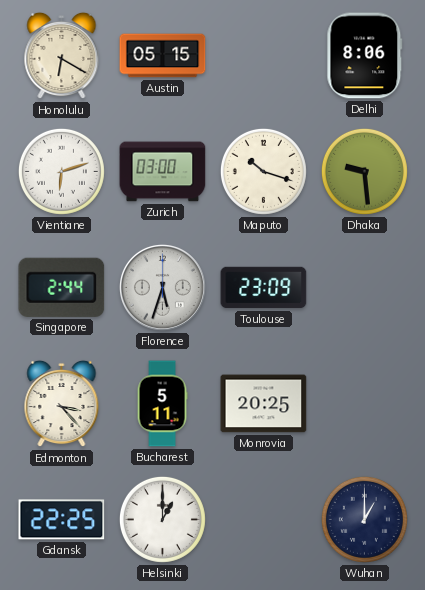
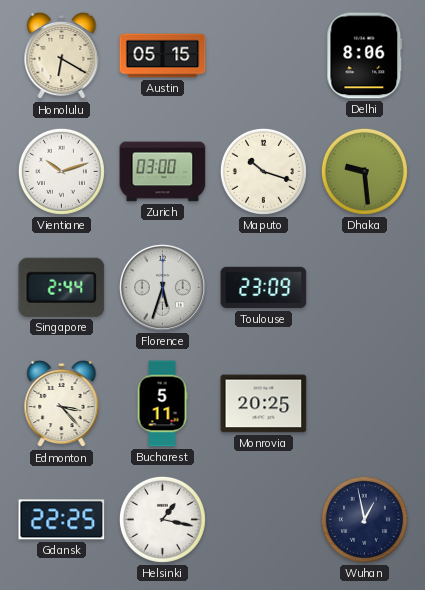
Vientiane: 6:12 -> 10:12
Helsinki: 1:00 -> 1:17
Wuhan: 1:00 -> 12:58
